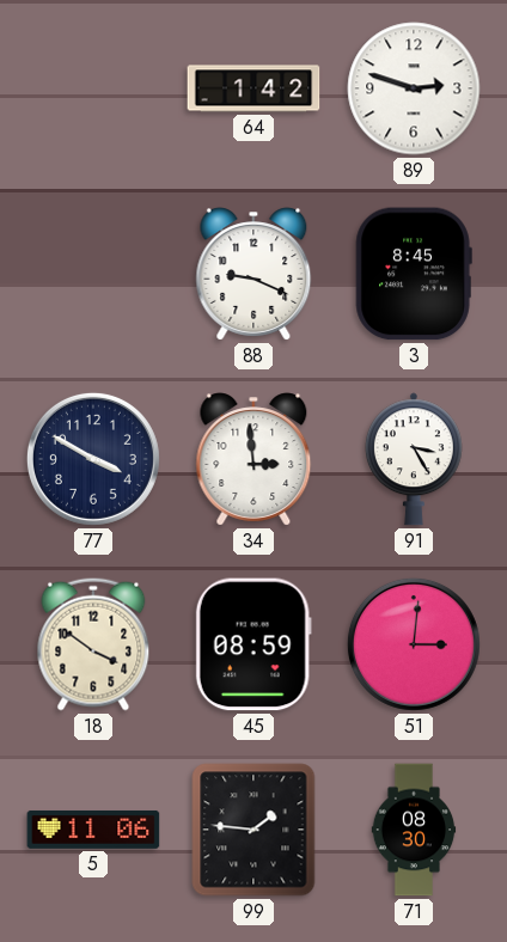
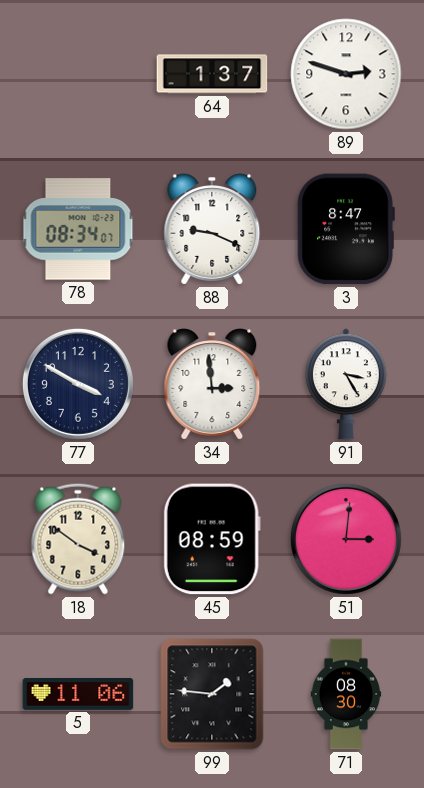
64: 1:42 -> 1:37
78: none -> 08:34
3: 8:45 -> 8:47
